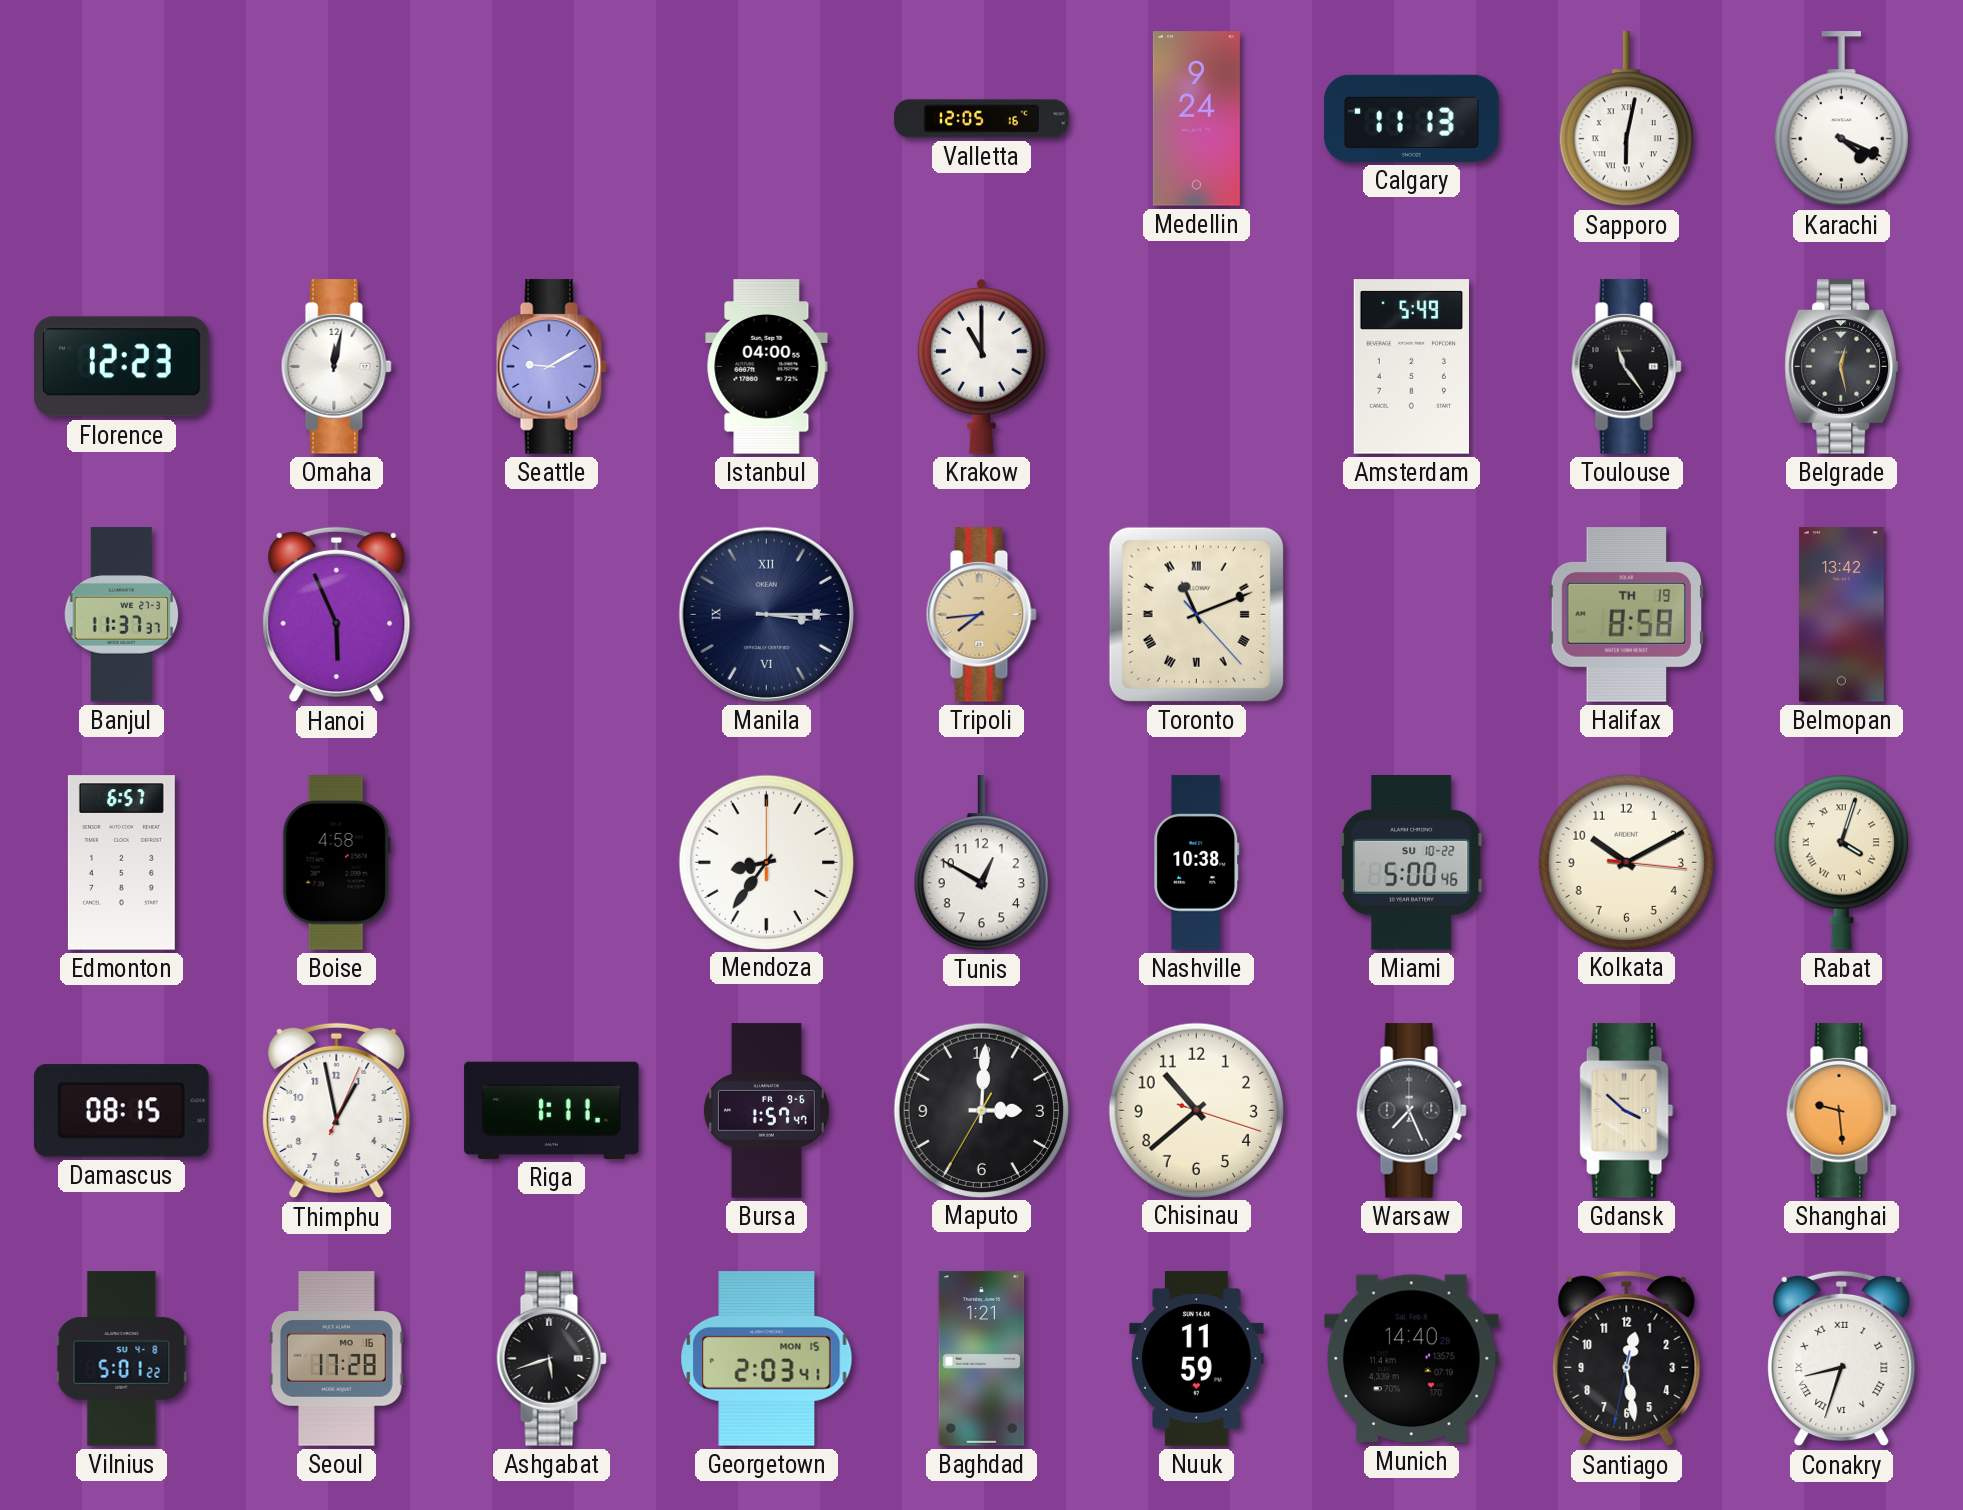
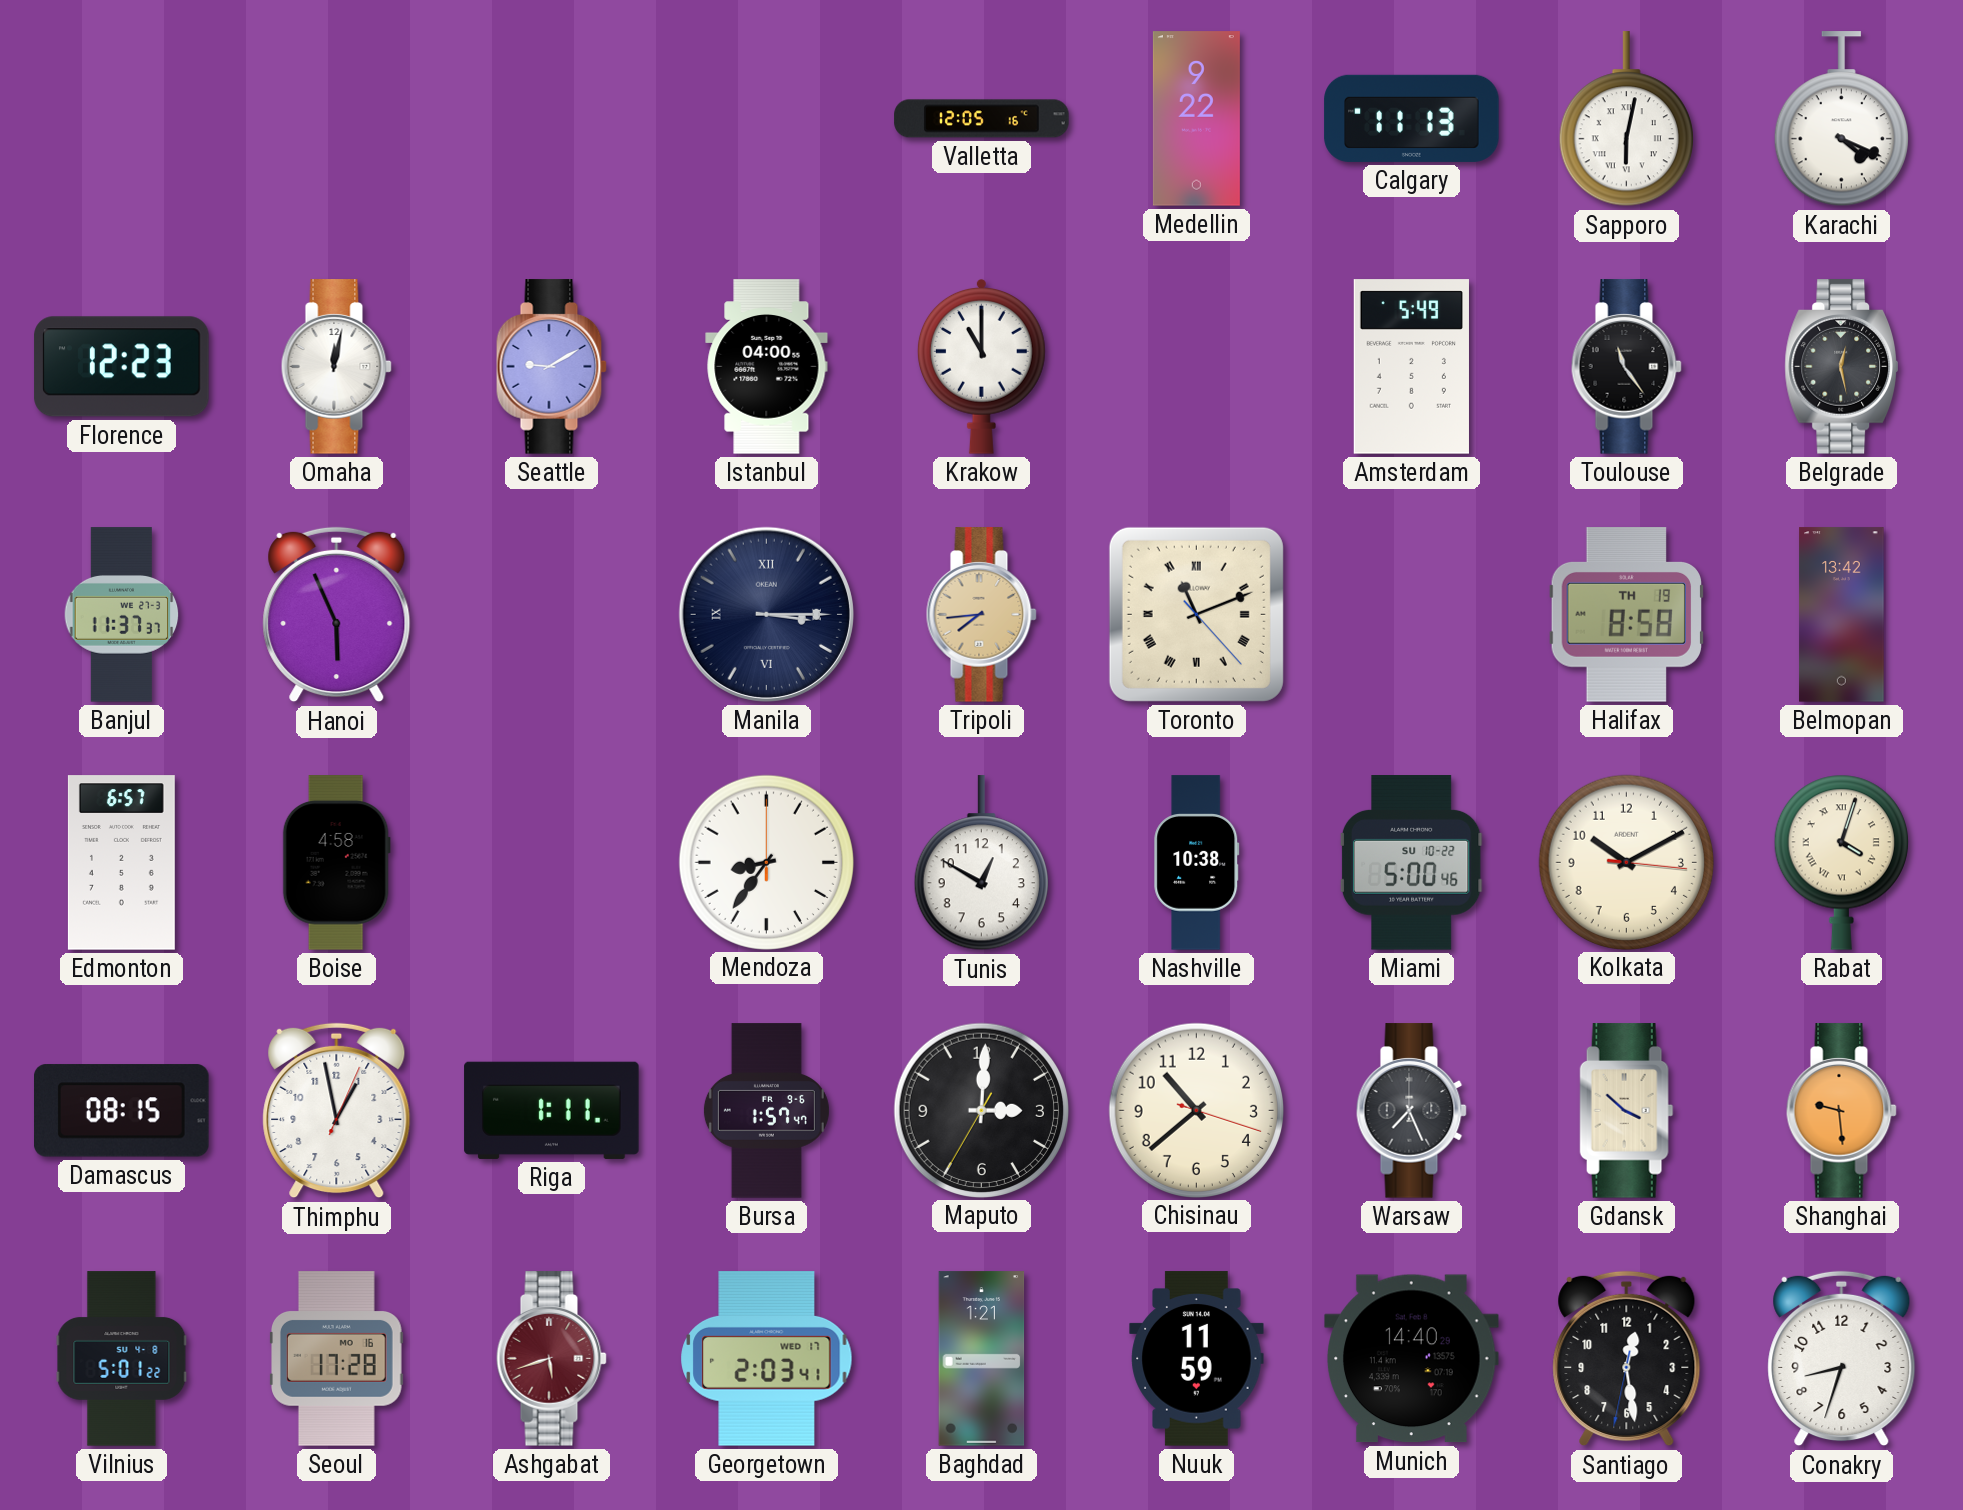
Medellin: 9:24 -> 9:22
Ashgabat dial: black -> burgundy
Georgetown date: MON 15 -> WED 17
Conakry numerals: Roman -> Arabic
